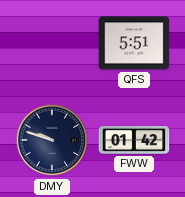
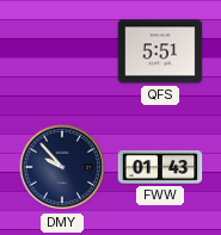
DMY: 9:48 -> 9:53
FWW: 01:42 -> 01:43
